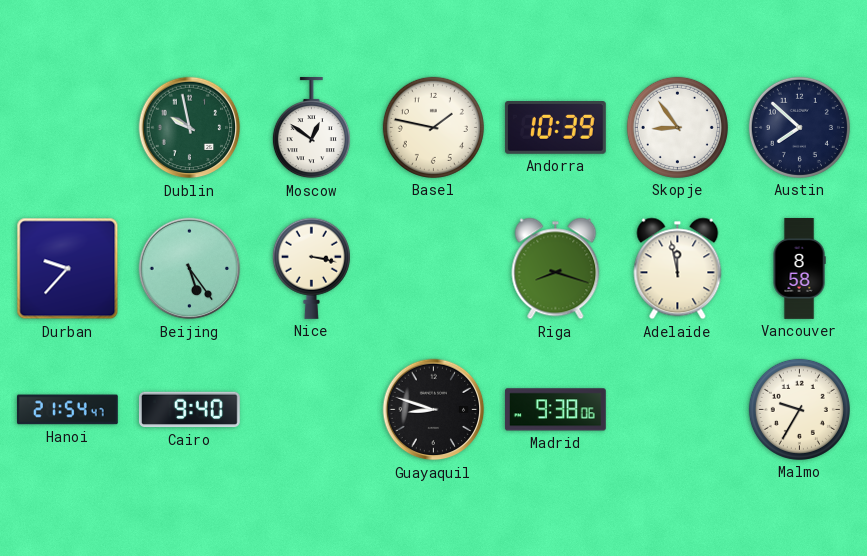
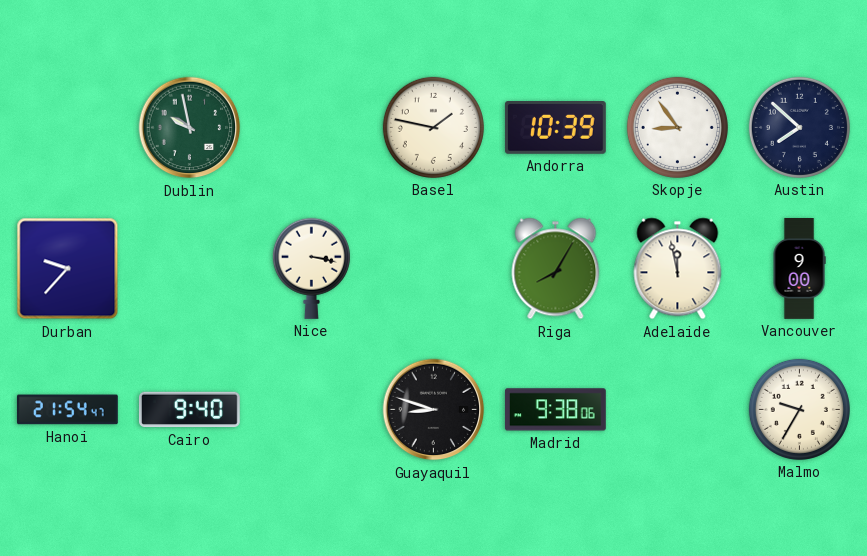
Moscow: 12:51 -> none
Beijing: 5:24 -> none
Riga: 8:18 -> 8:05
Vancouver: 8:58 -> 9:00
